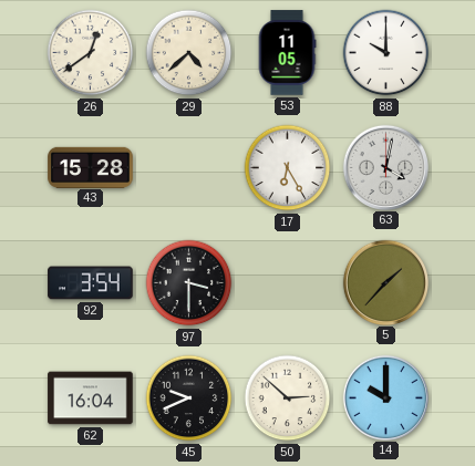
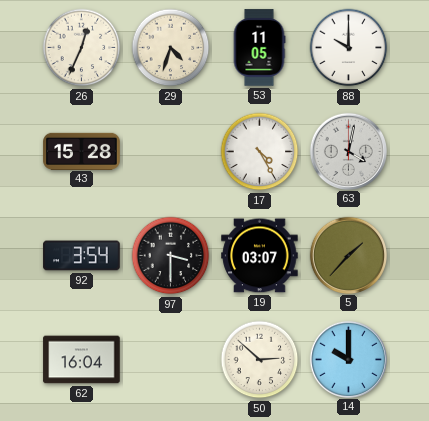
26: 12:39 -> 12:34
29: 4:38 -> 4:33
17: 6:25 -> 4:25
19: none -> 03:07
45: 9:41 -> none
